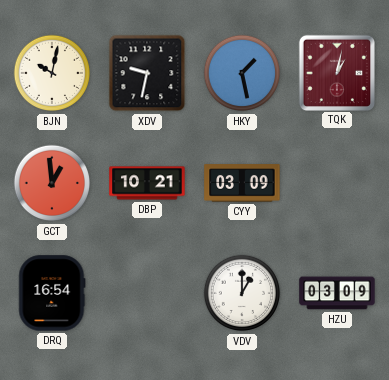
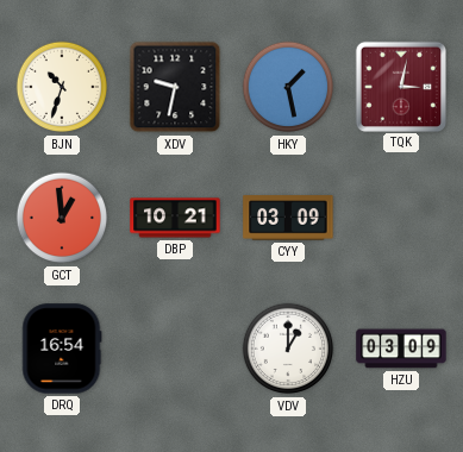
BJN: 10:02 -> 10:33
TQK: 1:02 -> 3:02
